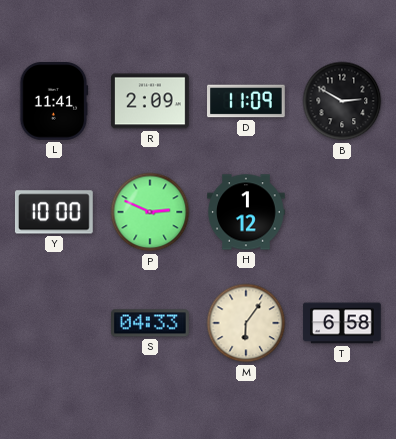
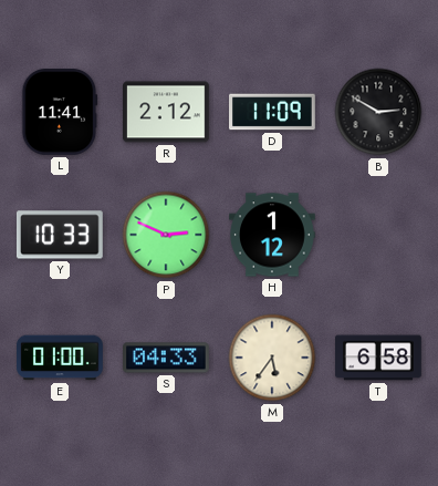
R: 2:09 -> 2:12
Y: 10:00 -> 10:33
E: none -> 01:00
M: 6:06 -> 5:36
